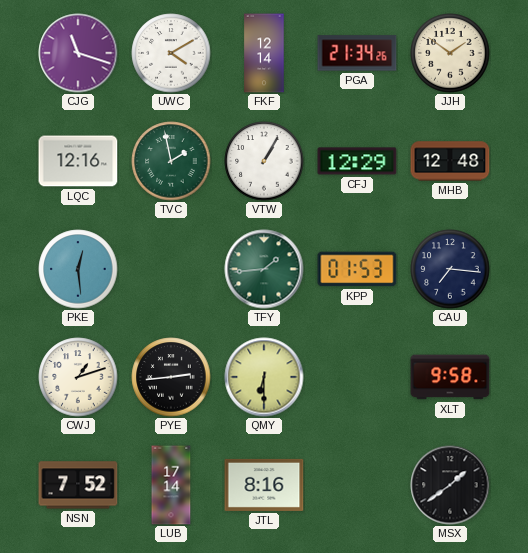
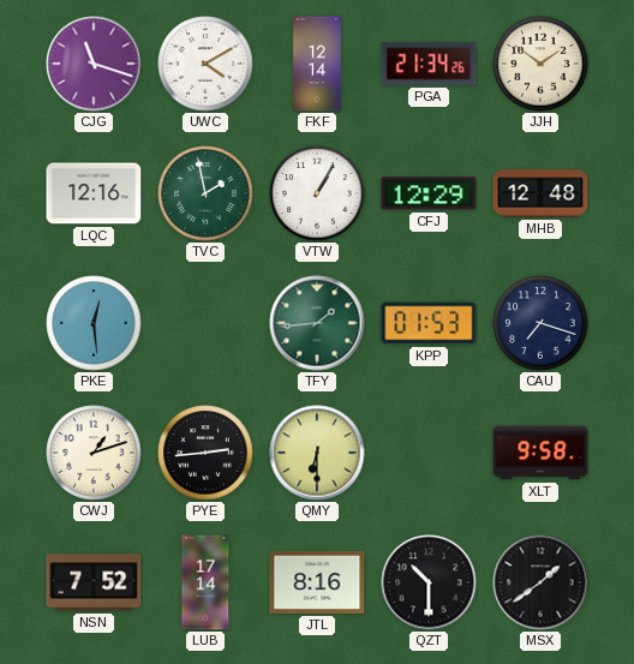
CAU: 7:16 -> 7:18
QZT: none -> 10:30
